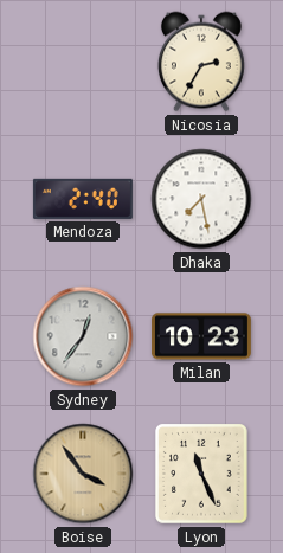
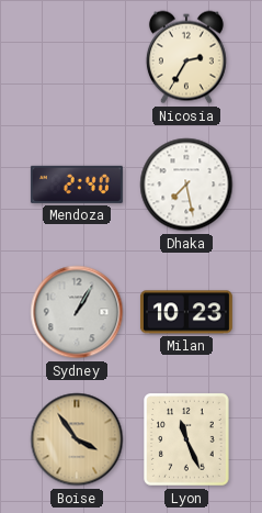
Sydney: 12:36 -> 1:05
